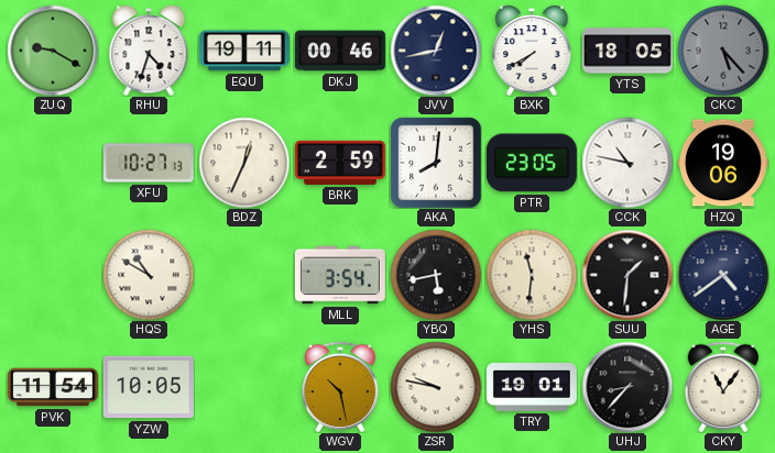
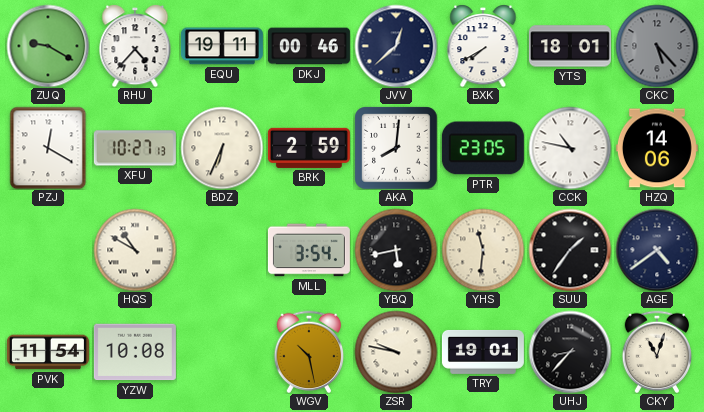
RHU: 4:33 -> 4:37
JVV: 12:43 -> 12:38
YTS: 18:05 -> 18:01
PZJ: none -> 12:20
BDZ: 12:34 -> 6:34
HZQ: 19:06 -> 14:06
SUU: 1:31 -> 1:36
YZW: 10:05 -> 10:08
CKY: 11:06 -> 11:03
